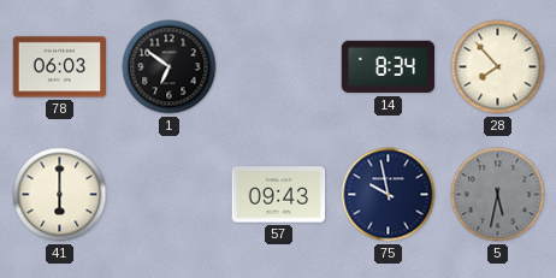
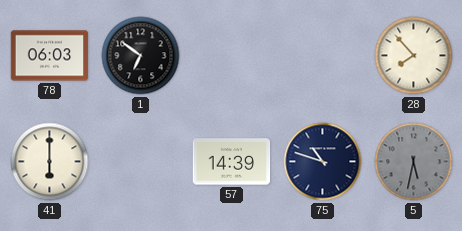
14: 8:34 -> none
57: 09:43 -> 14:39
75: 9:58 -> 10:48
